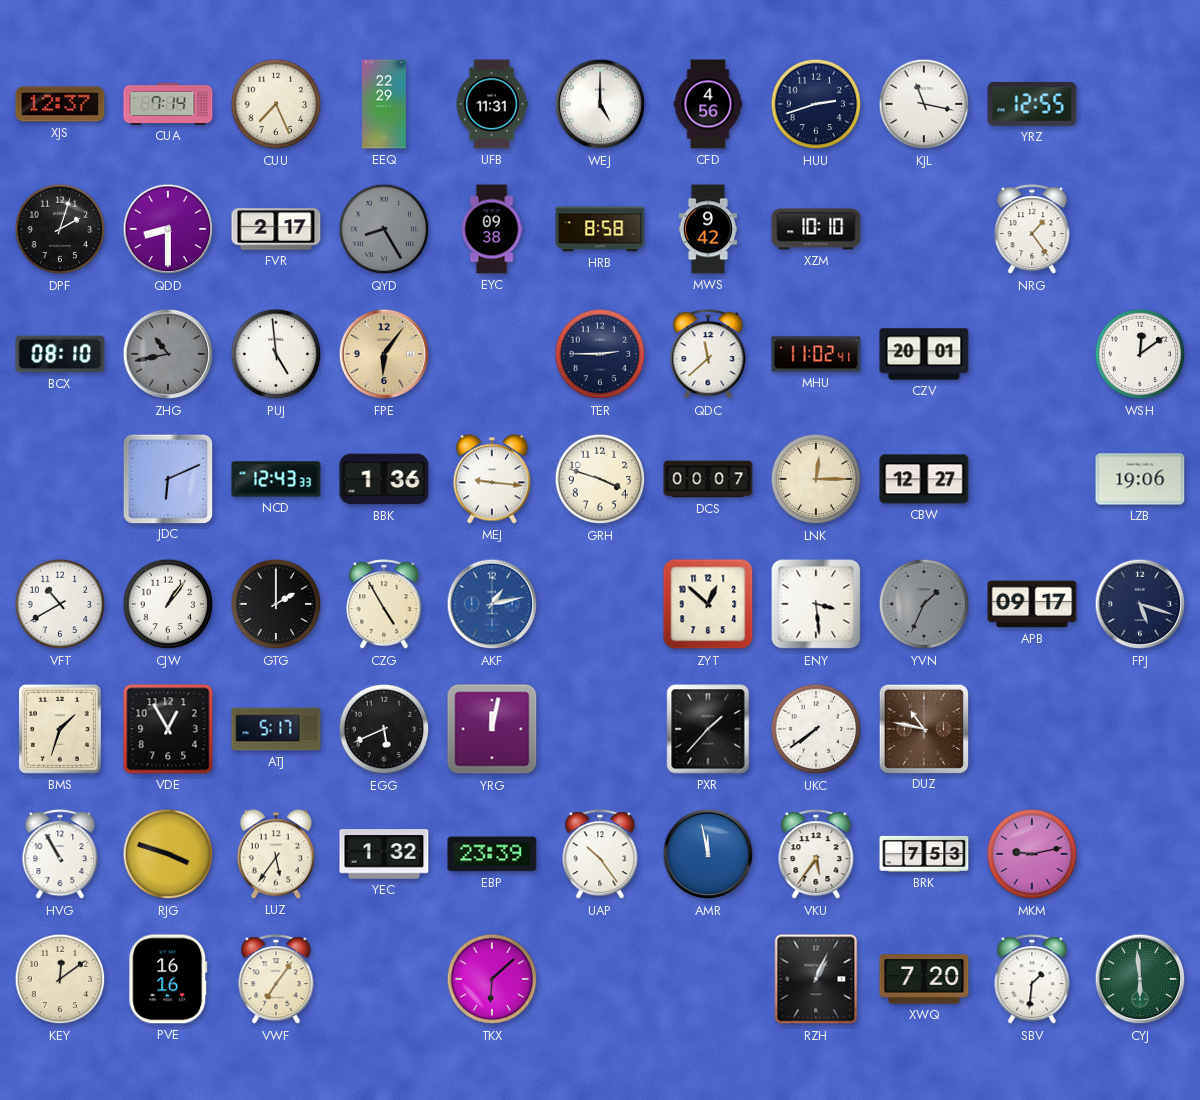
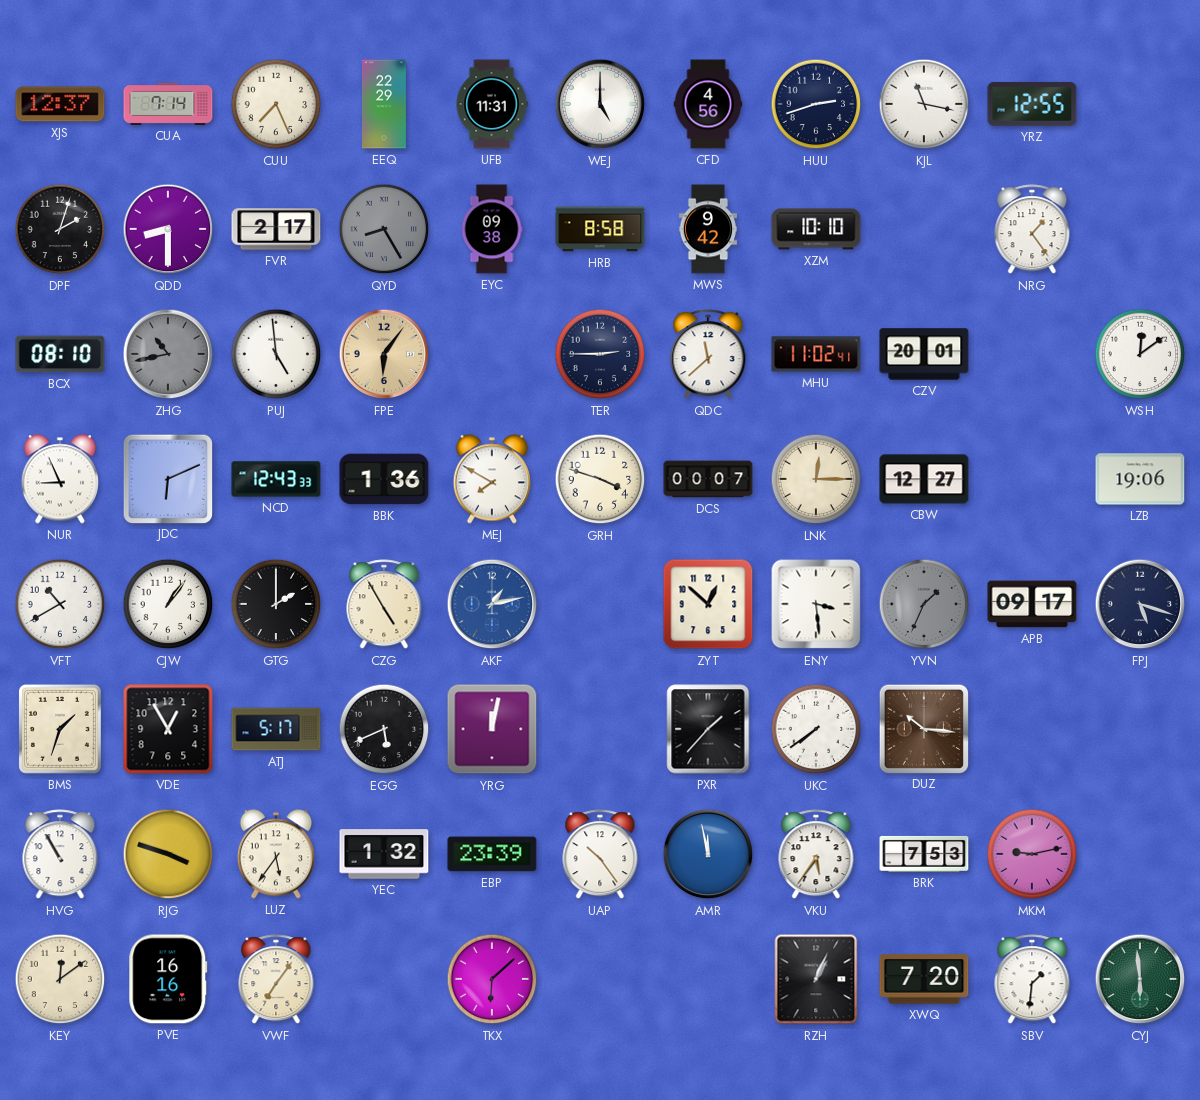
NUR: none -> 8:56
MEJ: 9:16 -> 7:50
DUZ: 10:47 -> 10:16
